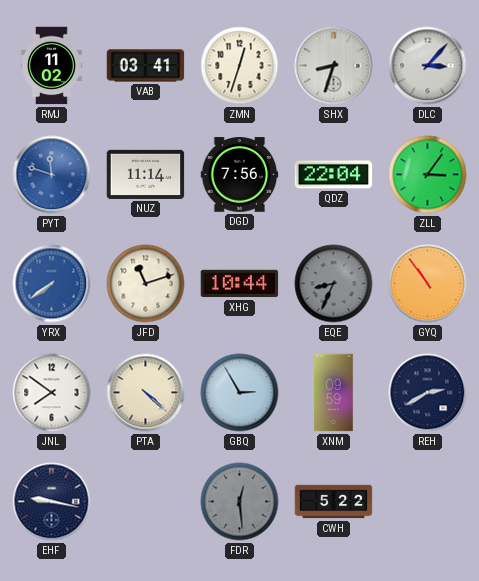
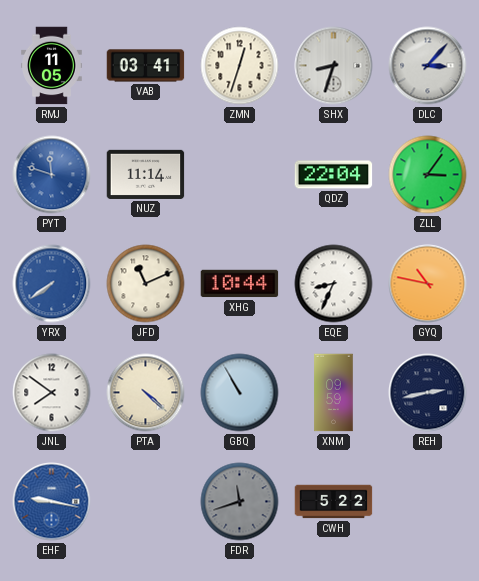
RMJ: 11:02 -> 11:05
DGD: 7:56 -> none
JFD: 11:12 -> 11:11
EQE dial: grey -> white
GYQ: 10:54 -> 10:47
GBQ: 2:55 -> 10:55
REH: 2:40 -> 2:43
EHF dial: navy -> blue
FDR: 12:29 -> 11:42
